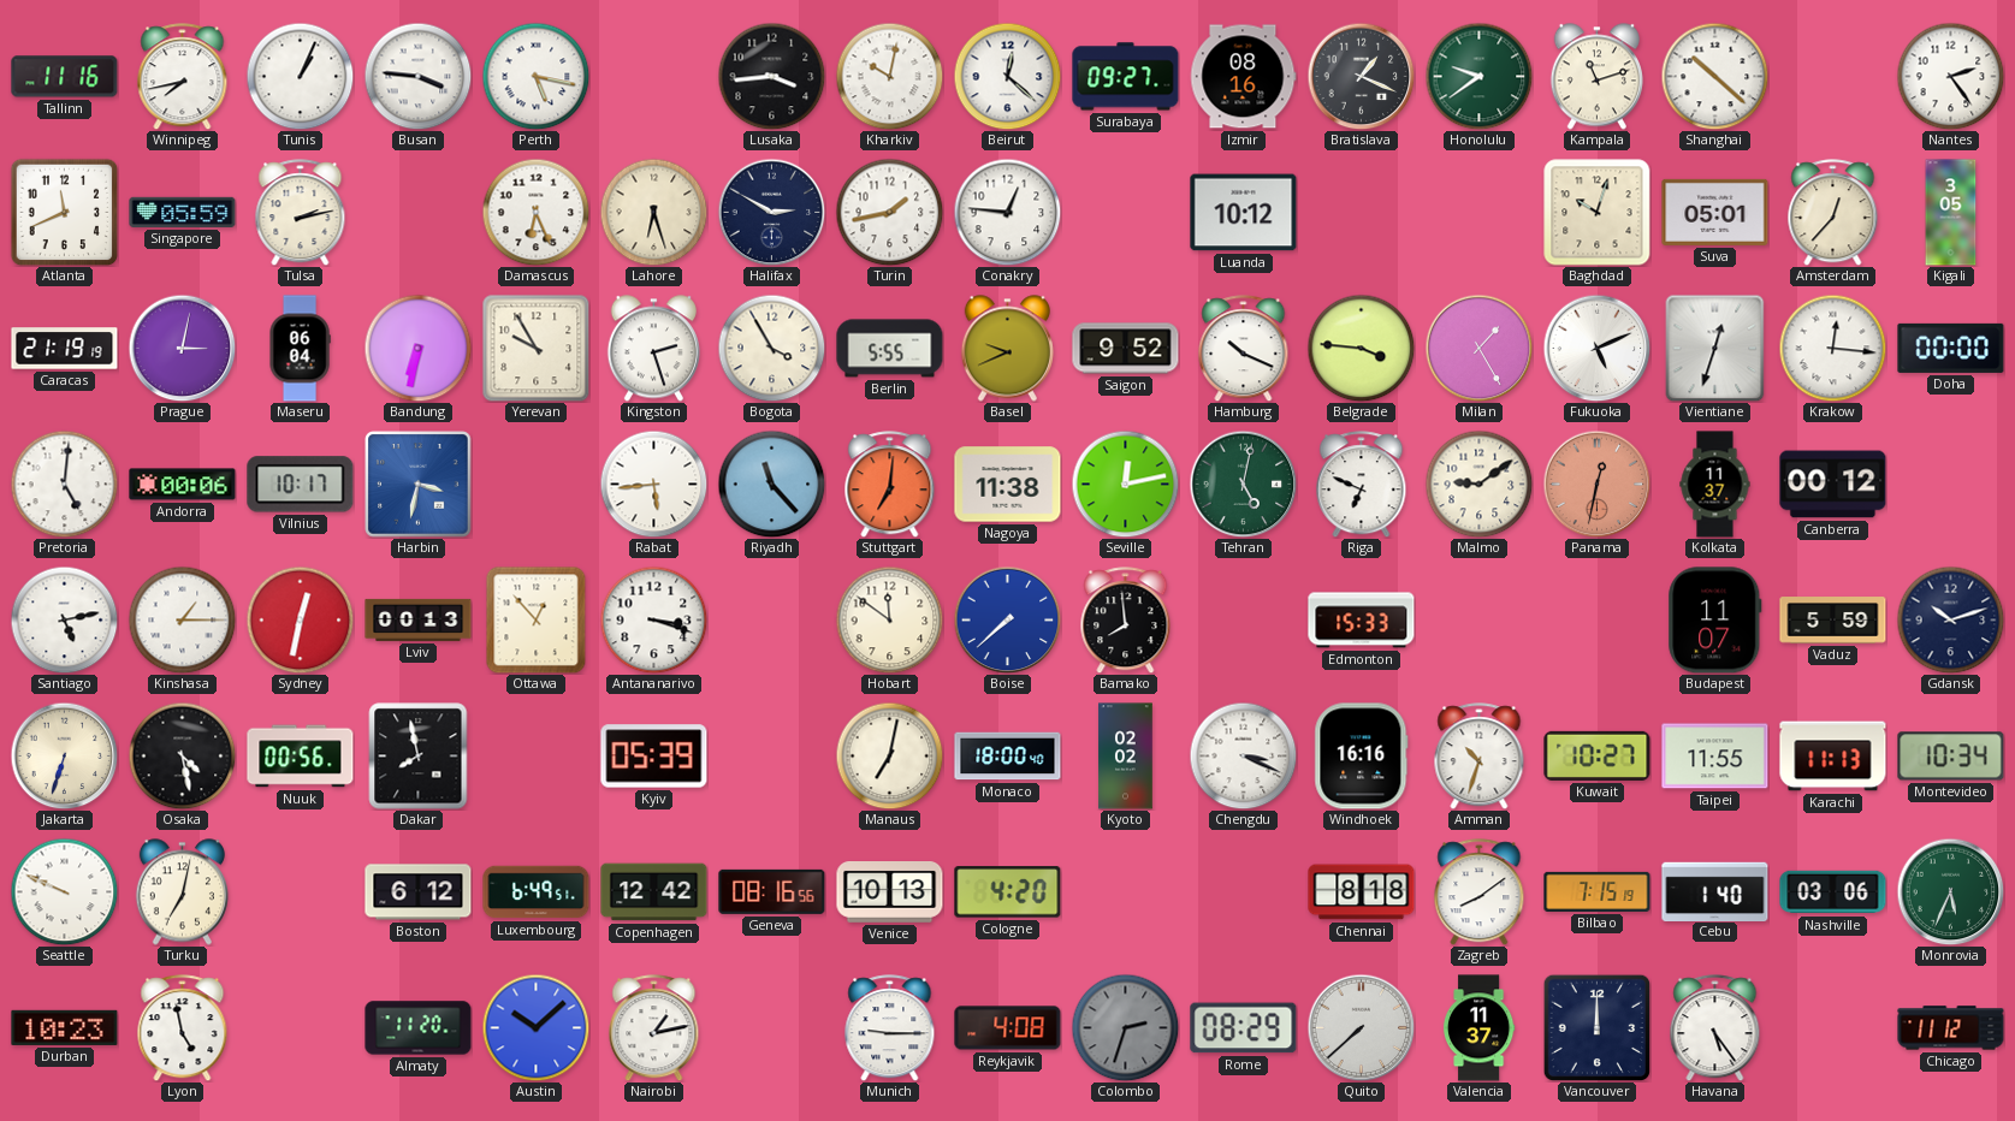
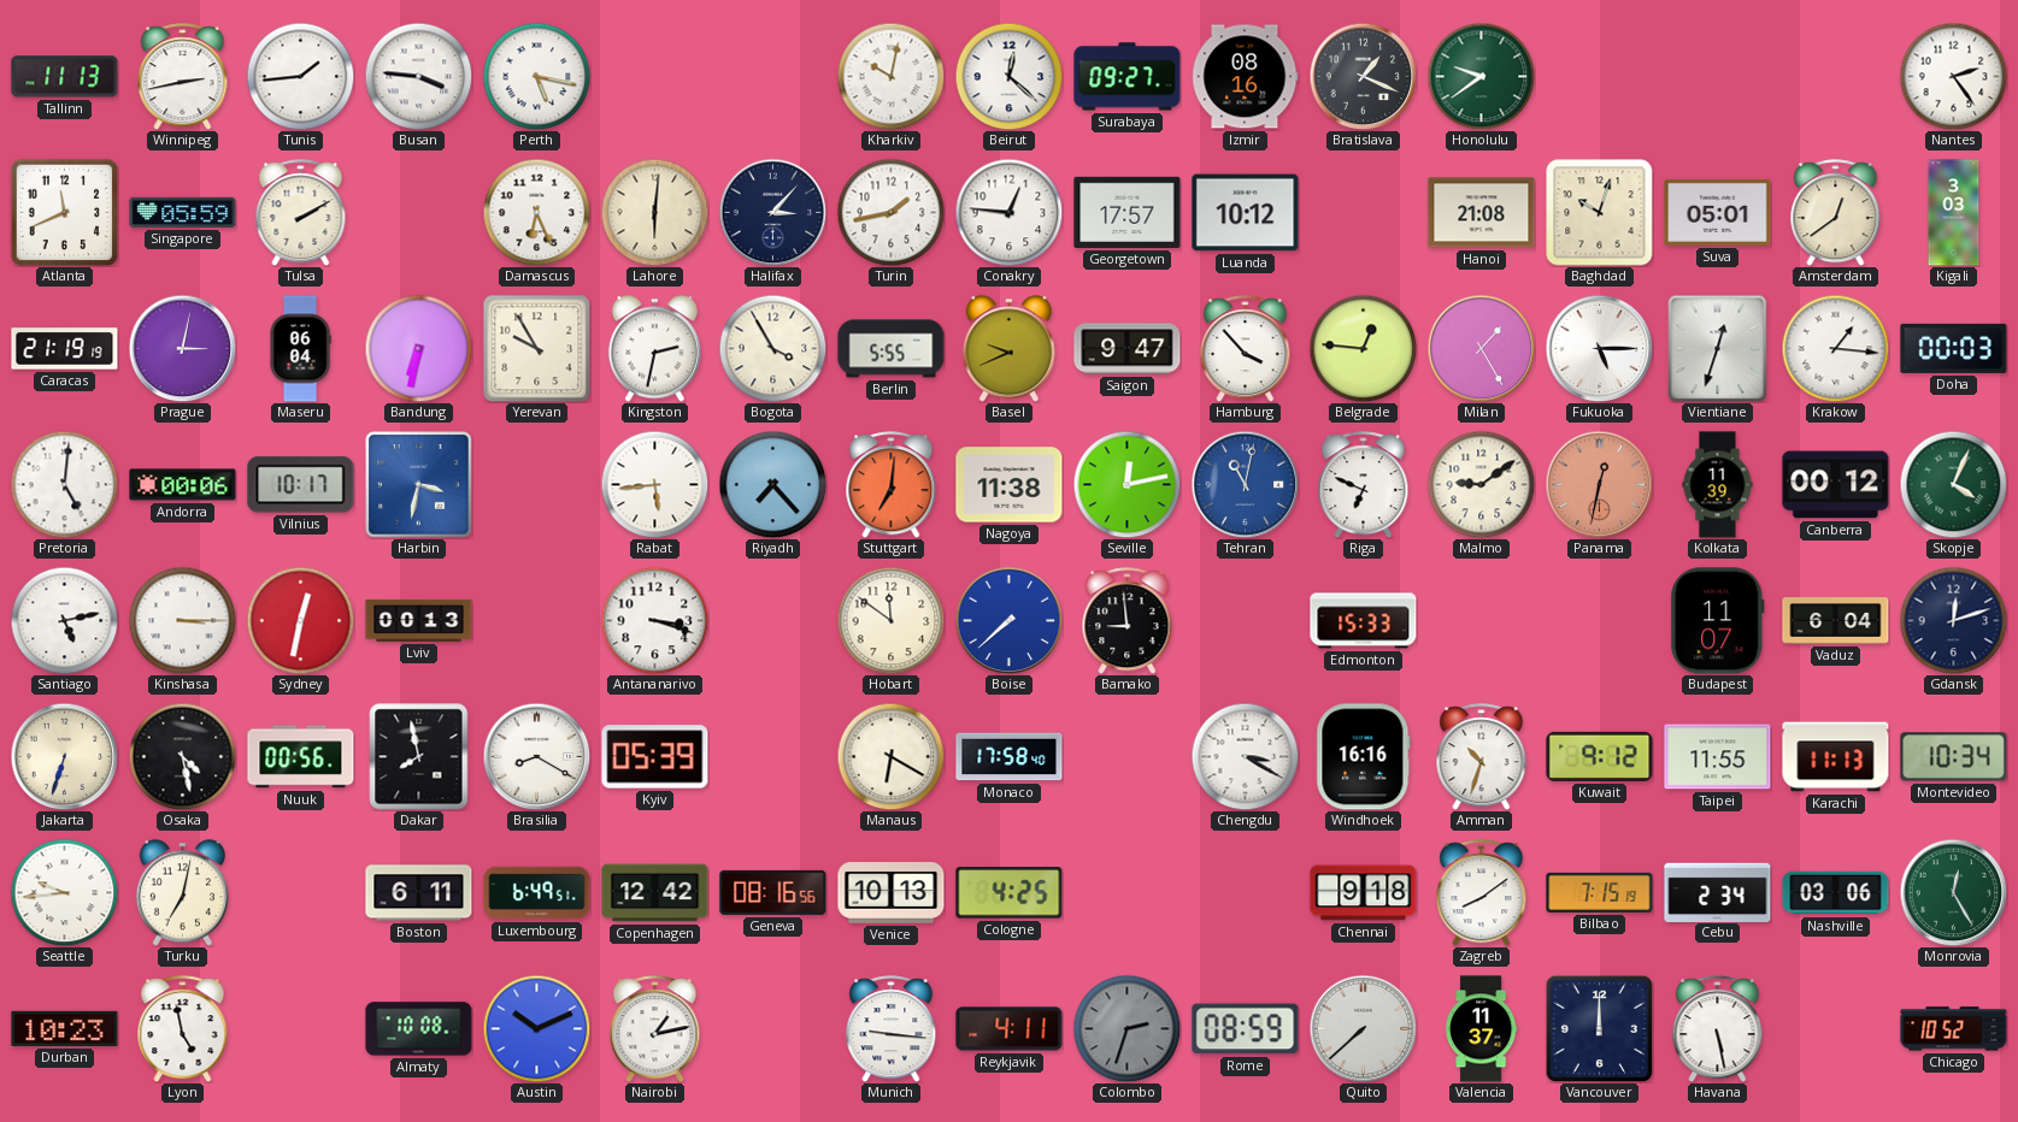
Tallinn: 11:16 -> 11:13
Winnipeg: 7:43 -> 2:43
Tunis: 1:04 -> 1:44
Lusaka: 3:44 -> none
Kampala: 11:12 -> none
Shanghai: 10:22 -> none
Tulsa: 2:13 -> 2:10
Lahore: 6:27 -> 6:01
Halifax: 2:50 -> 3:07
Georgetown: none -> 17:57
Hanoi: none -> 21:08
Amsterdam: 12:37 -> 12:39
Kigali: 3:05 -> 3:03
Kingston: 2:27 -> 2:32
Saigon: 9:52 -> 9:47
Hamburg: 10:19 -> 3:53
Belgrade: 3:46 -> 12:46
Fukuoka: 5:11 -> 5:15
Krakow: 12:16 -> 1:16
Doha: 00:00 -> 00:03
Riyadh: 11:23 -> 7:23
Tehran: 5:02 -> 11:02
Tehran dial: green -> blue
Kolkata: 11:37 -> 11:39
Skopje: none -> 4:04
Kinshasa: 1:15 -> 3:15
Ottawa: 12:53 -> none
Bamako: 7:59 -> 8:59
Vaduz: 5:59 -> 6:04
Gdansk: 10:12 -> 12:12
Brasilia: none -> 8:20
Manaus: 7:02 -> 6:20
Monaco: 18:00 -> 17:58
Kyoto: 02:02 -> none
Chengdu: 3:19 -> 3:20
Kuwait: 10:27 -> 9:12
Seattle: 9:49 -> 9:44
Boston: 6:12 -> 6:11
Cologne: 4:20 -> 4:25
Chennai: 8:18 -> 9:18
Cebu: 1:40 -> 2:34
Monrovia: 5:34 -> 12:25
Almaty: 11:20 -> 10:08
Austin: 10:08 -> 10:11
Munich: 9:15 -> 9:16
Reykjavik: 4:08 -> 4:11
Rome: 08:29 -> 08:59
Havana: 5:24 -> 5:28
Chicago: 11:12 -> 10:52
